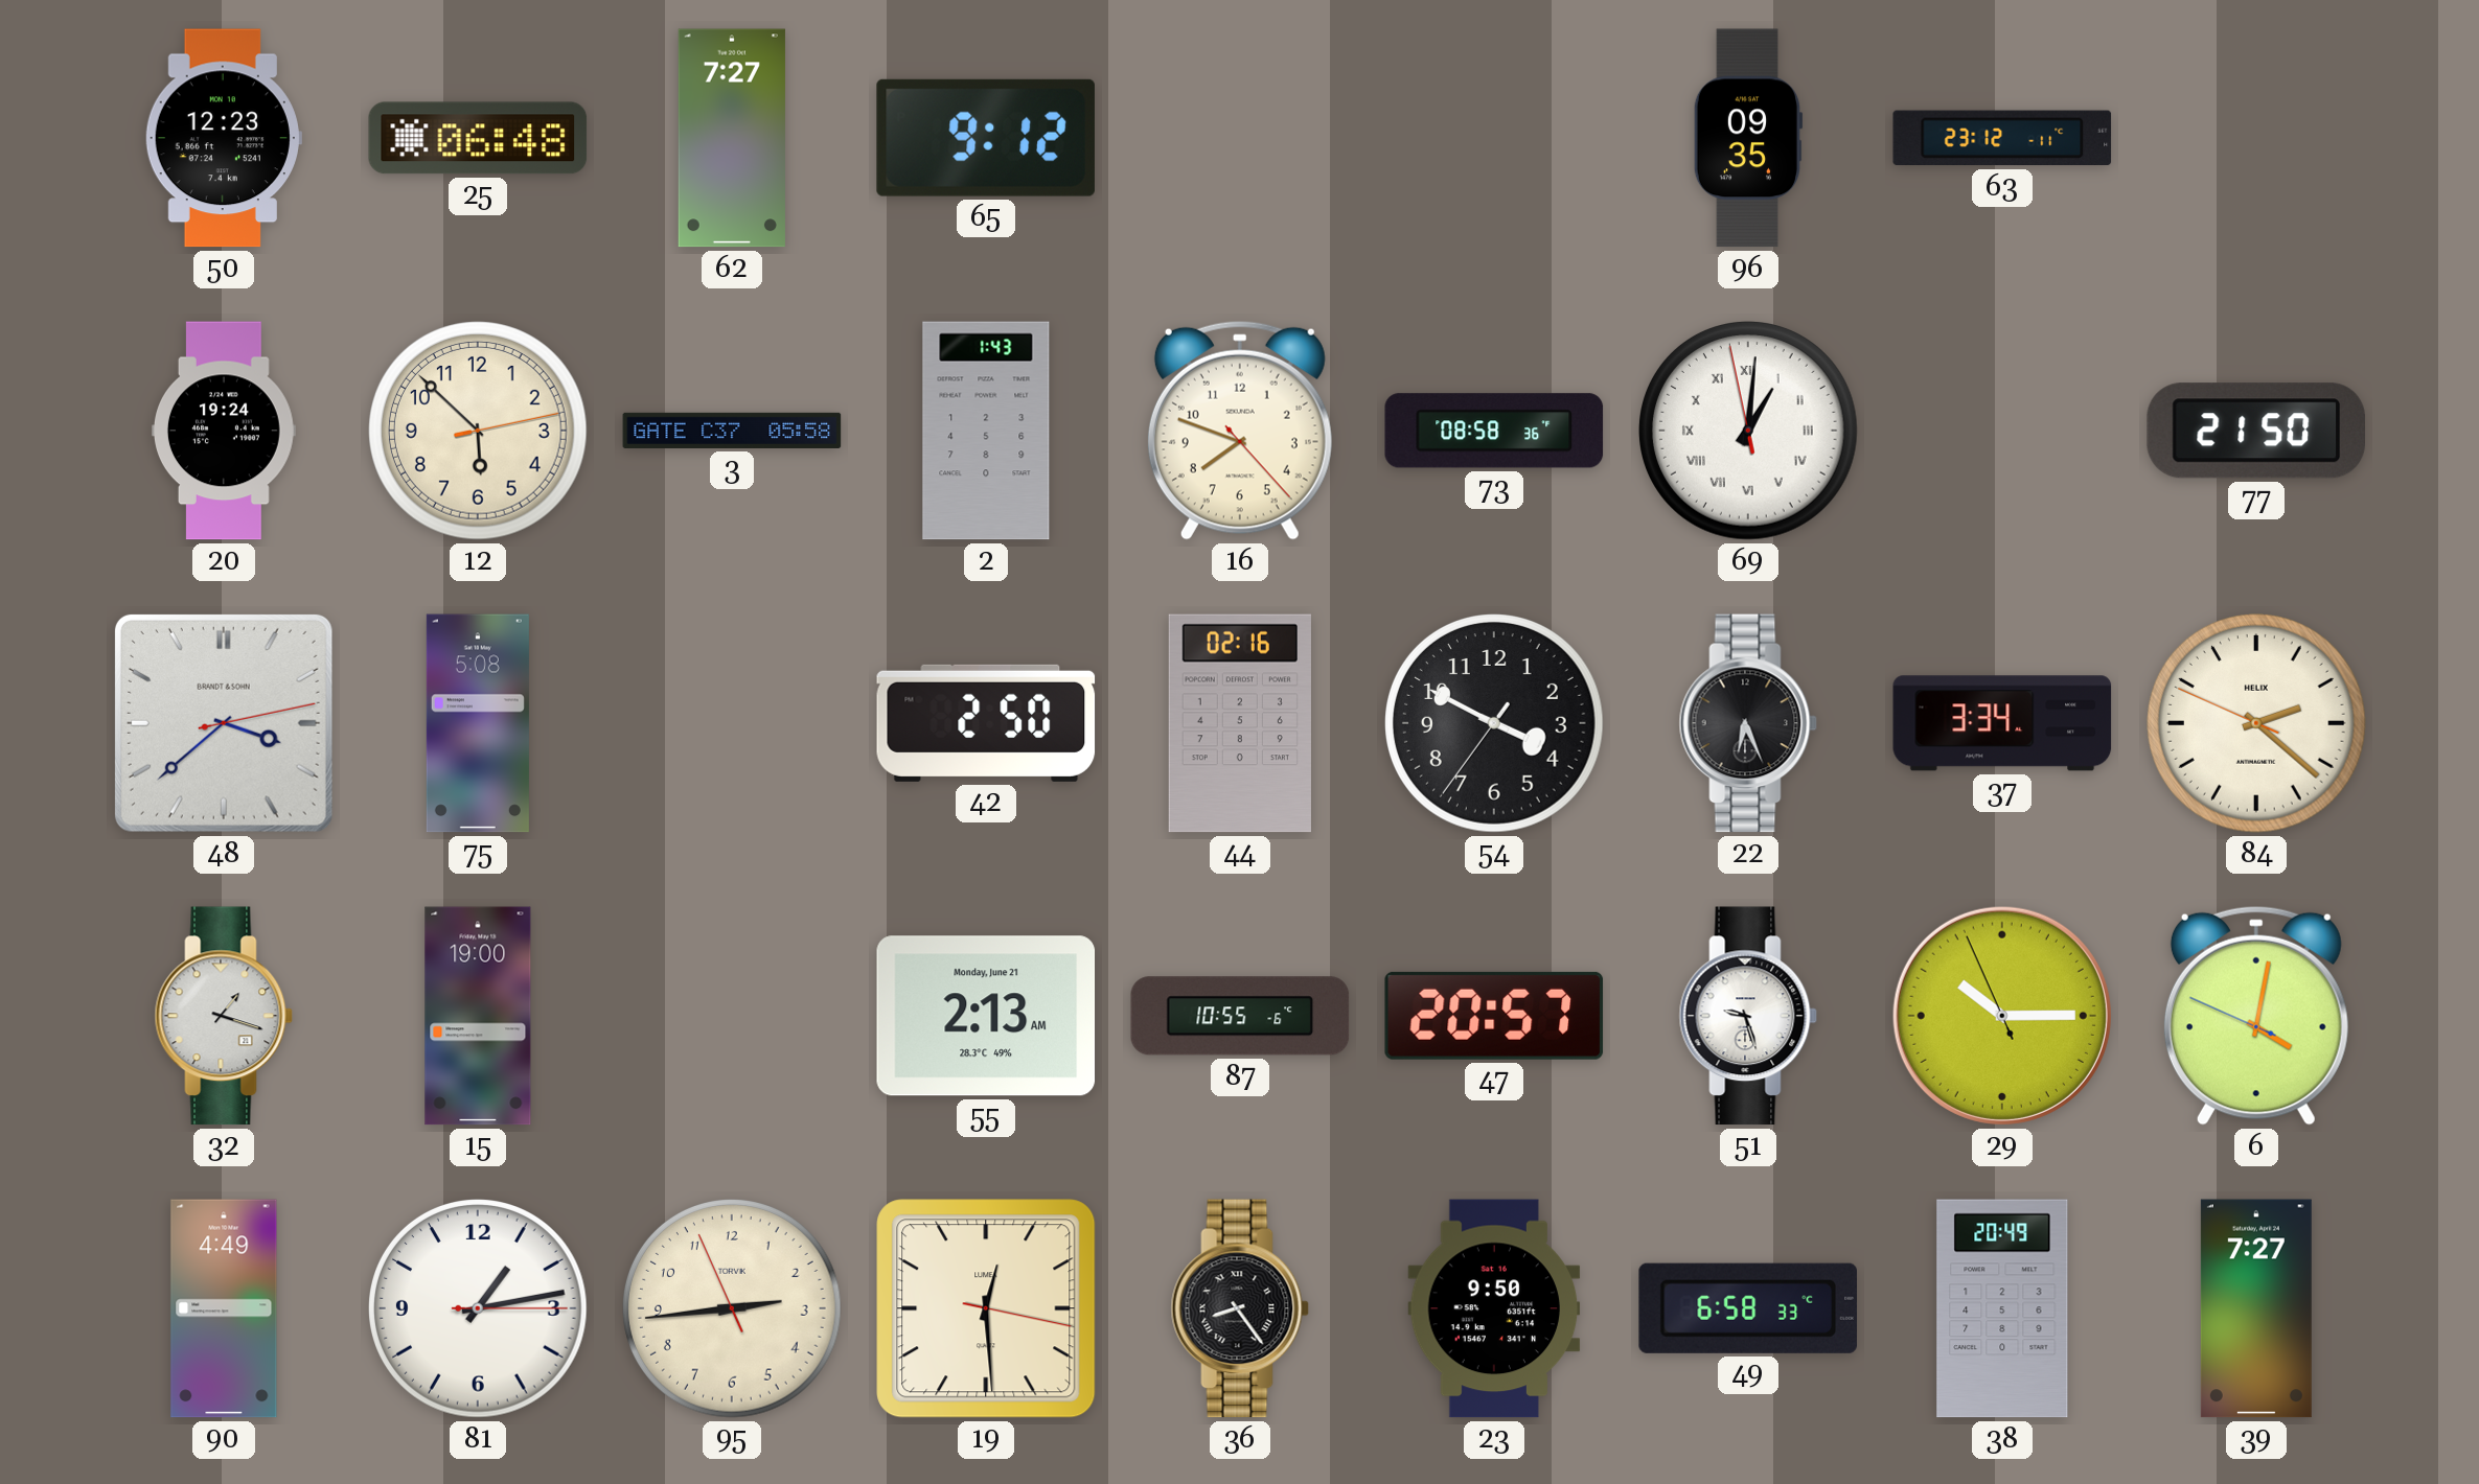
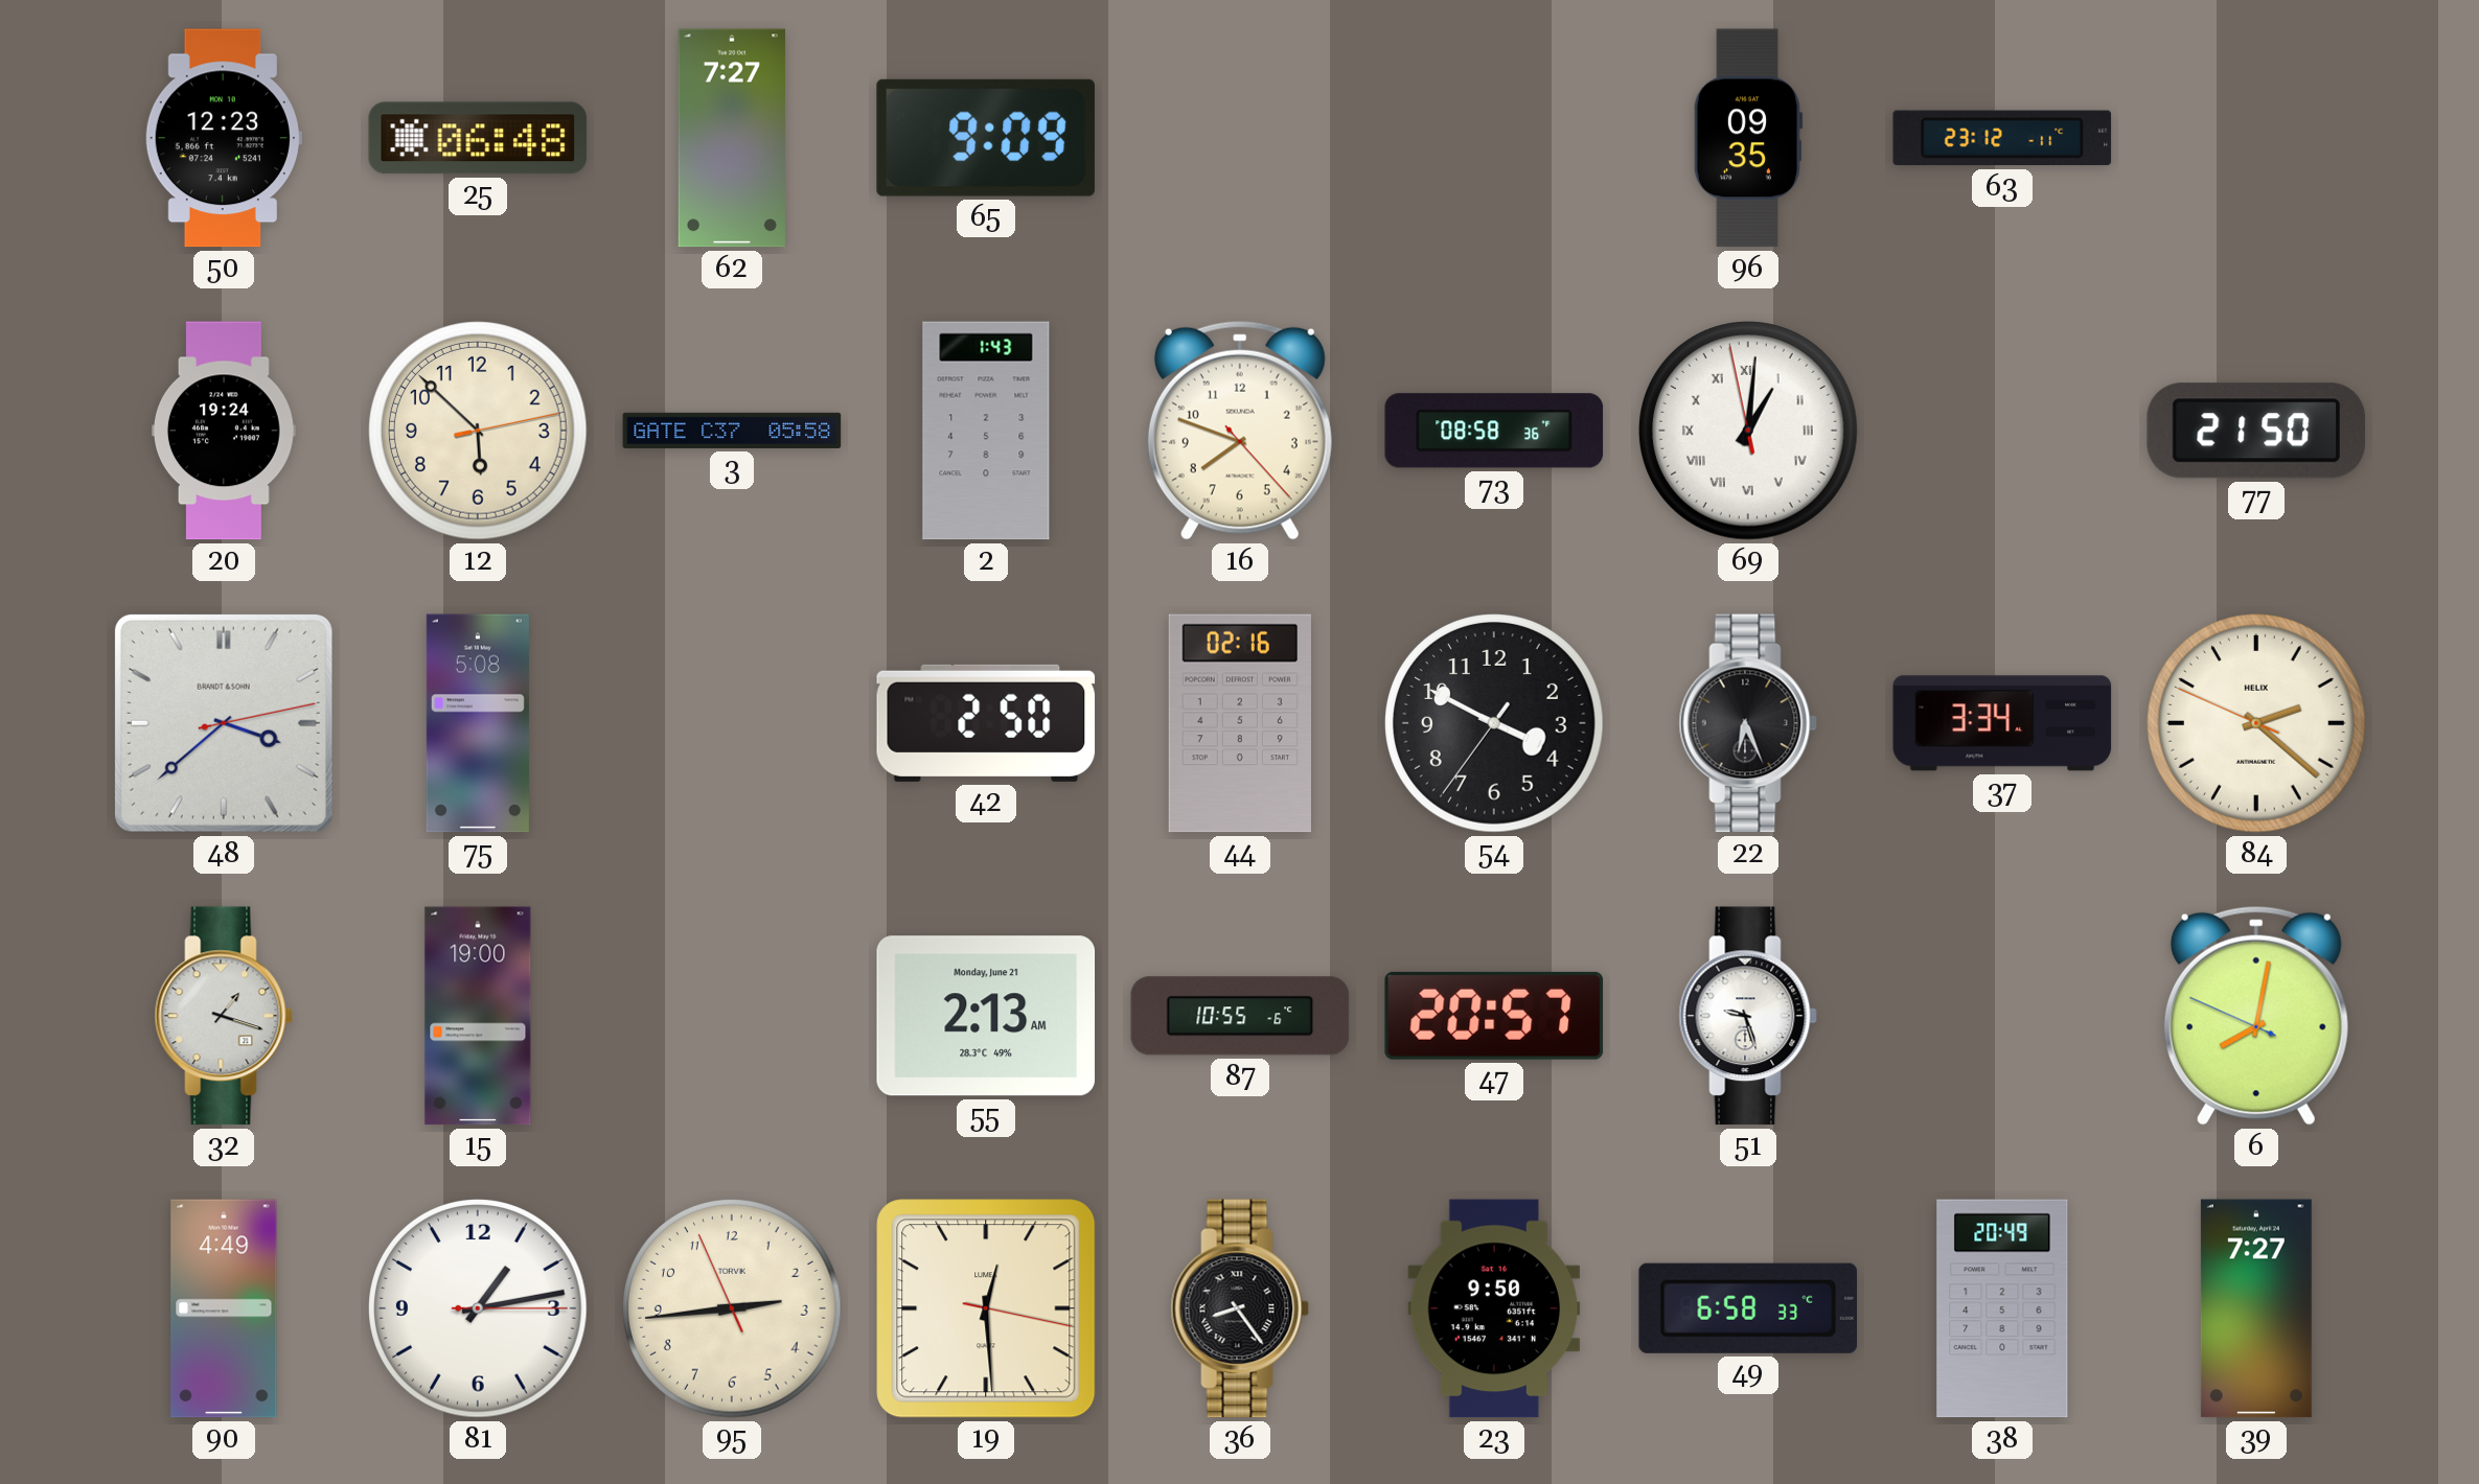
65: 9:12 -> 9:09
29: 10:14 -> none
6: 4:01 -> 8:01
